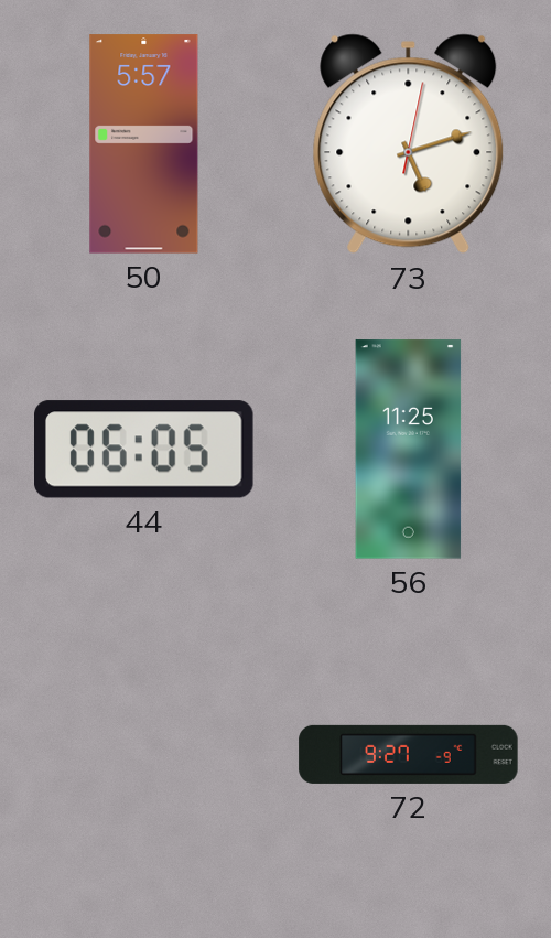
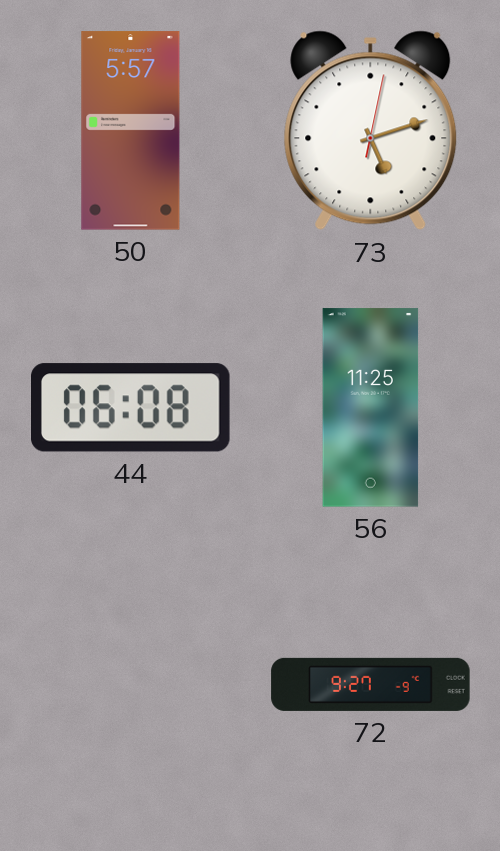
44: 06:05 -> 06:08
